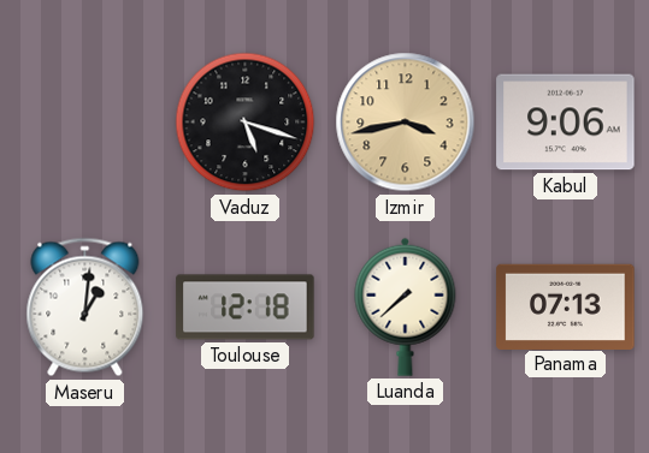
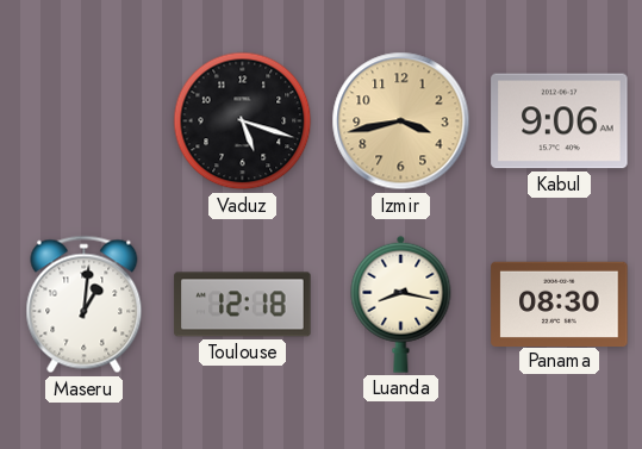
Luanda: 7:38 -> 8:17
Panama: 07:13 -> 08:30
